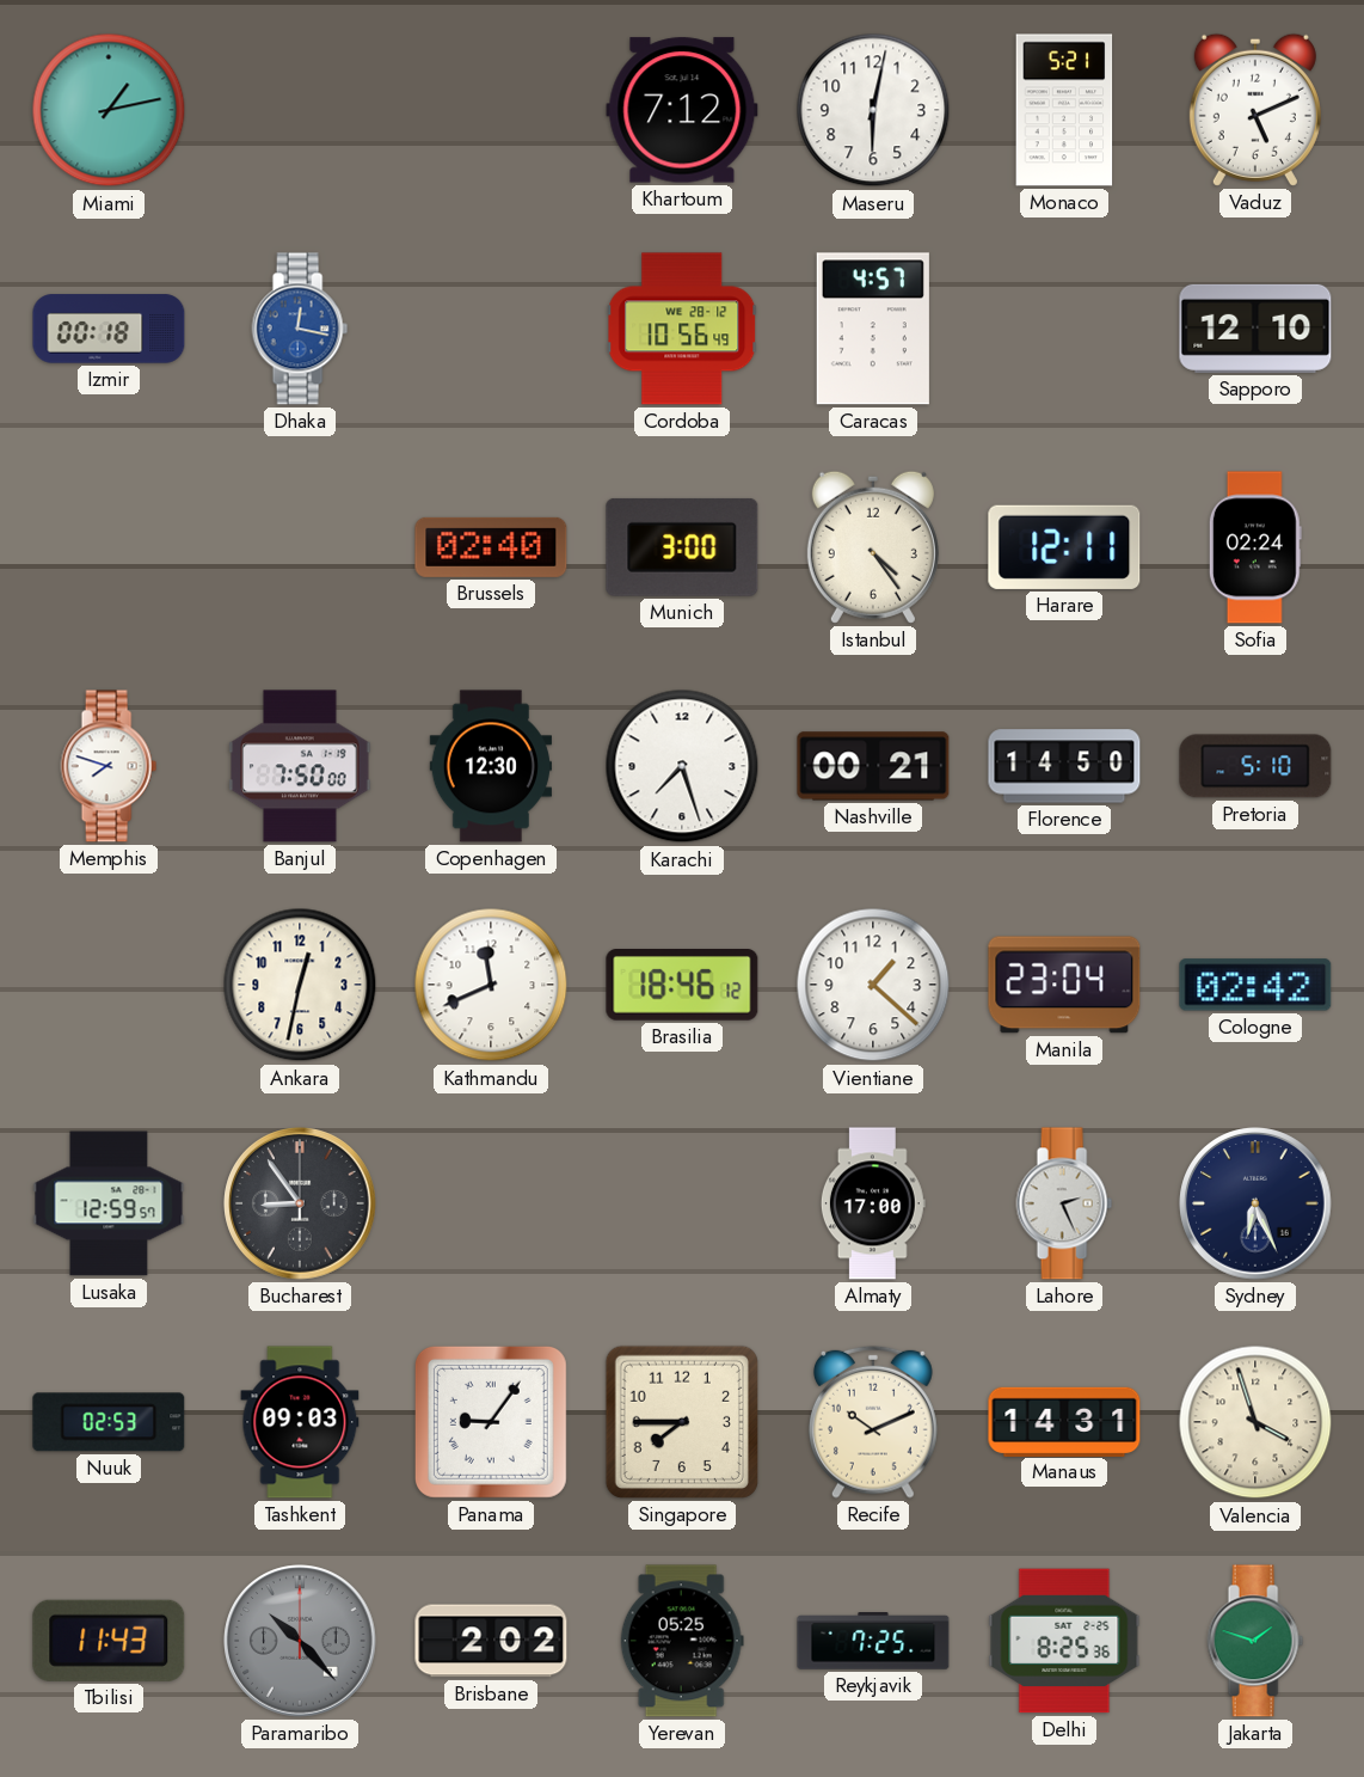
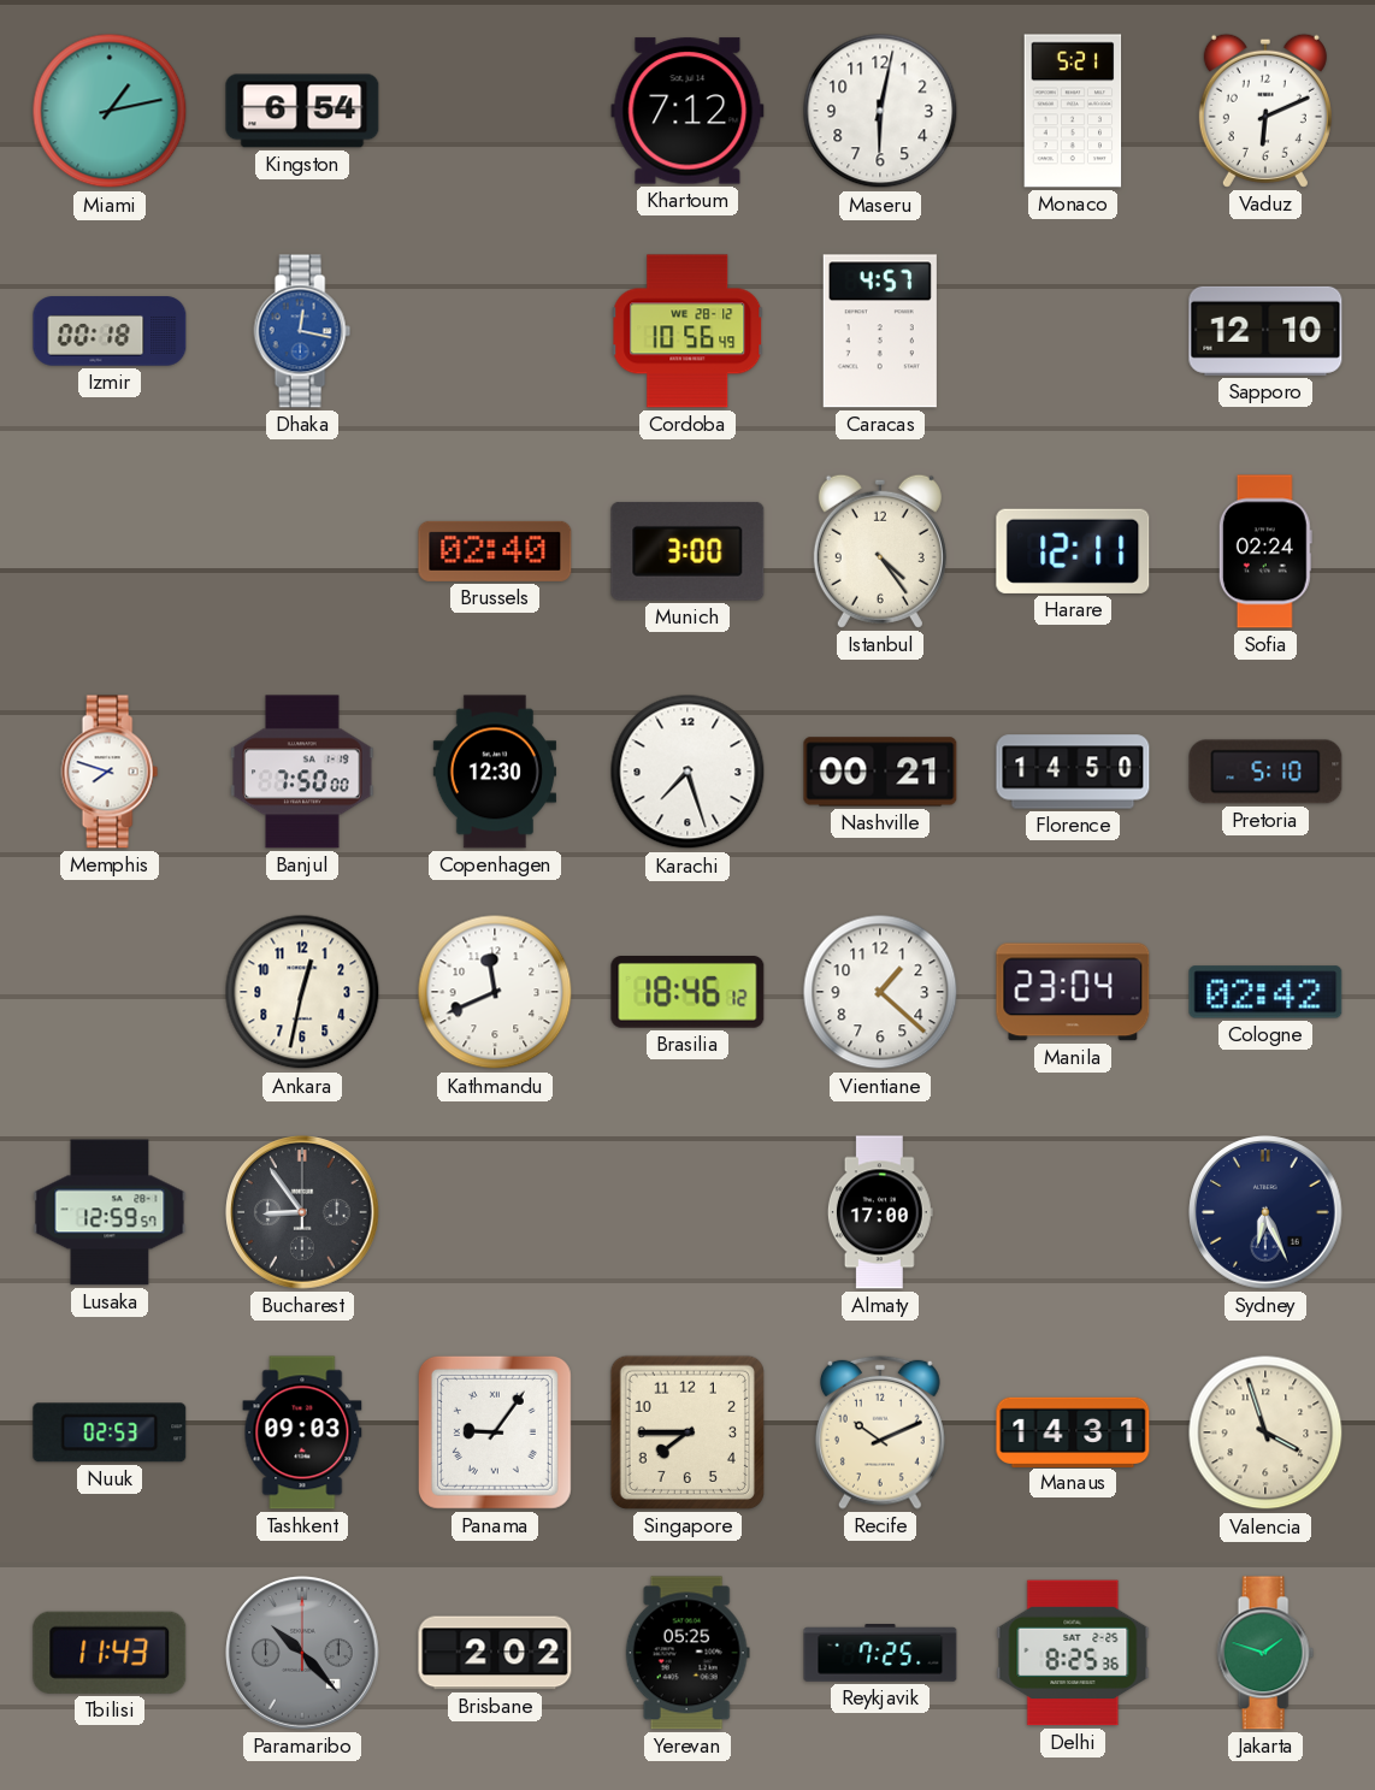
Kingston: none -> 6:54
Vaduz: 5:11 -> 6:11
Lahore: 2:26 -> none
